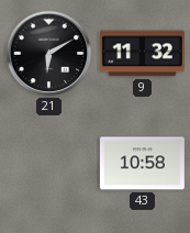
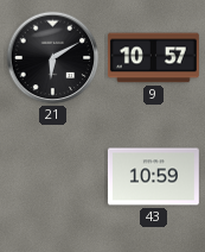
9: 11:32 -> 10:57
43: 10:58 -> 10:59
